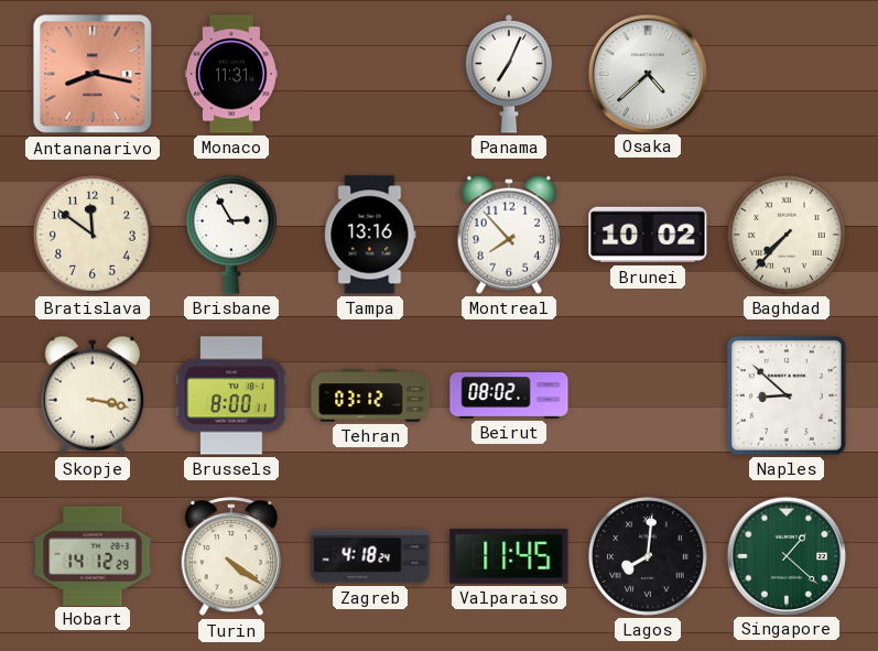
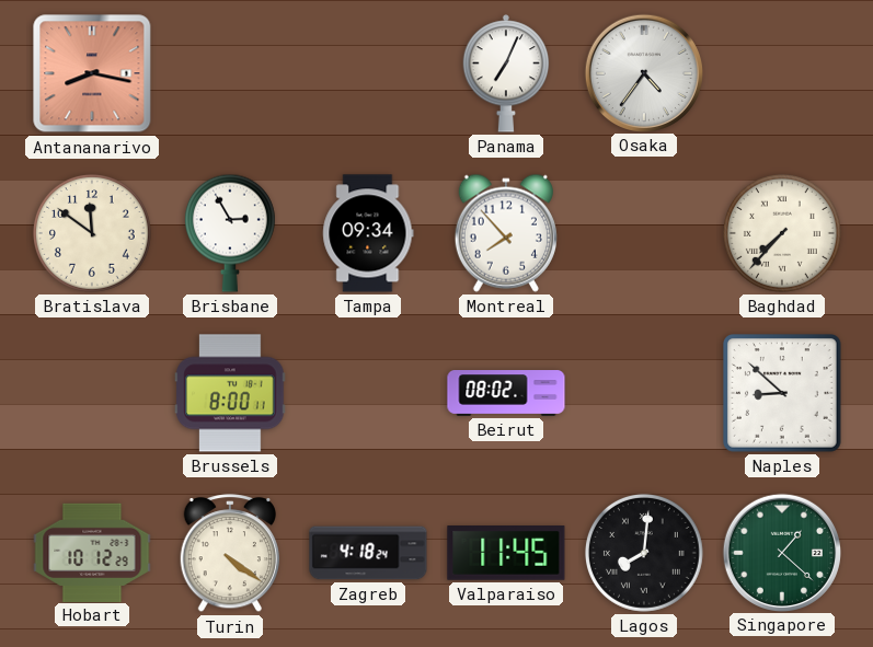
Monaco: 11:31 -> none
Osaka: 4:38 -> 4:36
Tampa: 13:16 -> 09:34
Brunei: 10:02 -> none
Skopje: 3:17 -> none
Tehran: 03:12 -> none
Hobart: 14:12 -> 10:12
